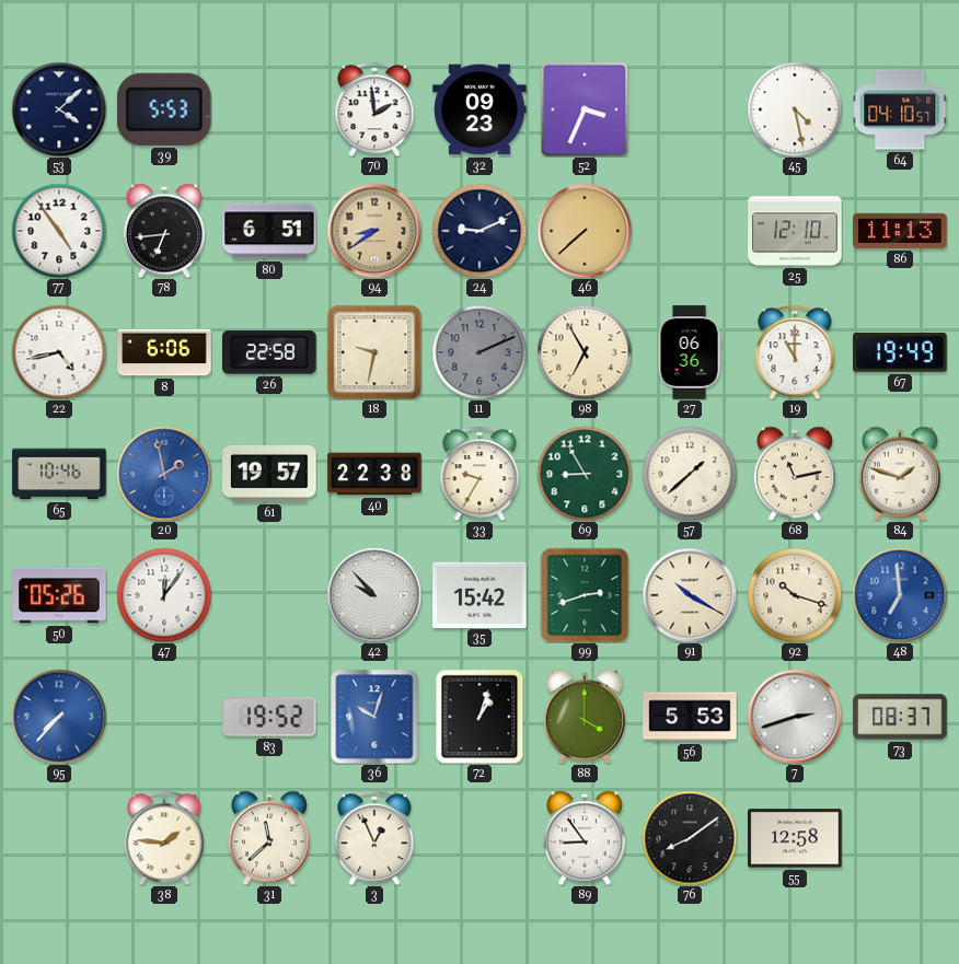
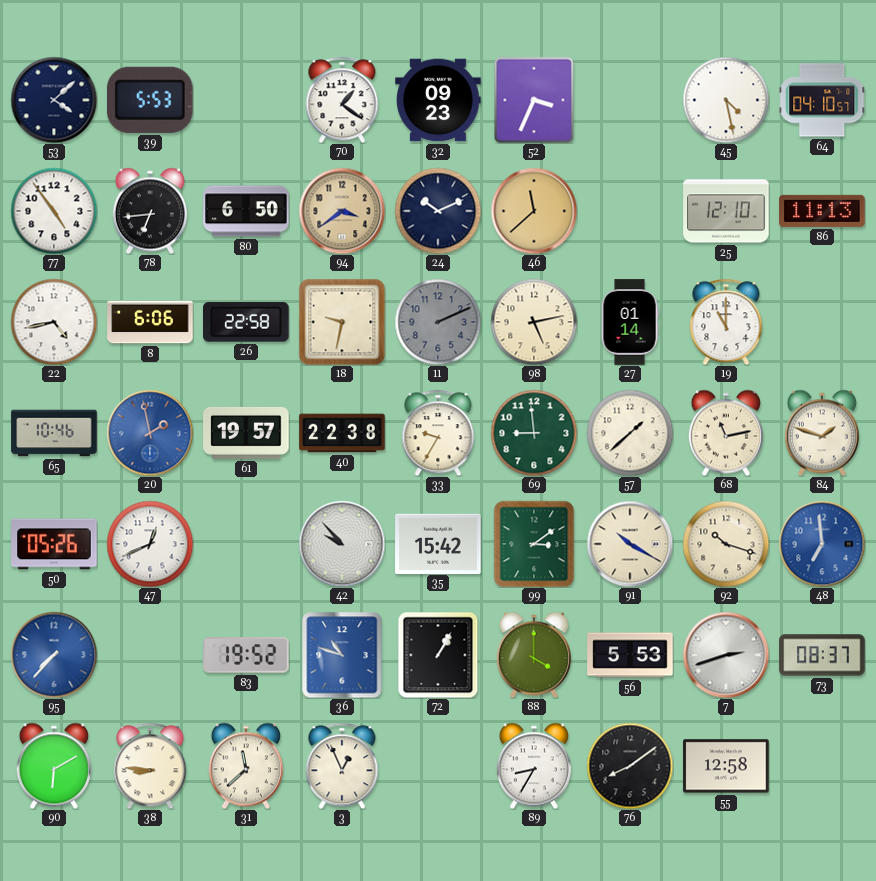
70: 1:59 -> 1:21
80: 6:51 -> 6:50
94: 8:39 -> 3:39
24: 9:11 -> 10:11
46: 7:38 -> 11:38
98: 6:55 -> 5:13
27: 06:36 -> 01:14
67: 19:49 -> none
69: 8:55 -> 8:59
47: 12:06 -> 12:41
99: 2:42 -> 3:09
36: 10:03 -> 10:48
72: 1:03 -> 1:05
90: none -> 6:10
38: 1:46 -> 8:46
89: 8:54 -> 8:35
